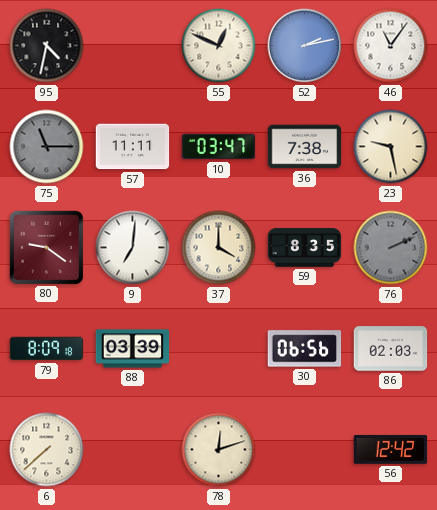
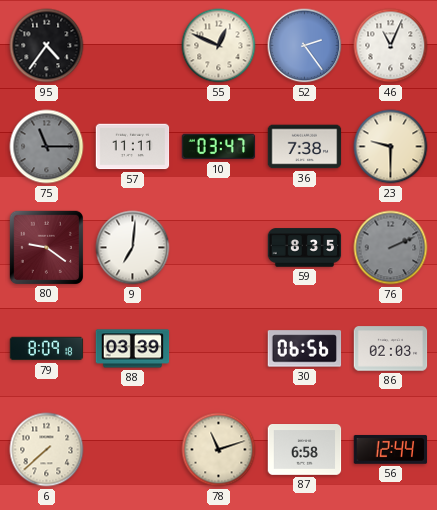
95: 4:32 -> 4:36
52: 2:13 -> 2:24
46: 11:06 -> 11:04
23: 9:28 -> 9:30
37: 4:00 -> none
78: 12:12 -> 11:12
87: none -> 6:58
56: 12:42 -> 12:44
